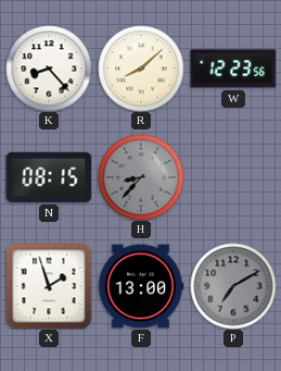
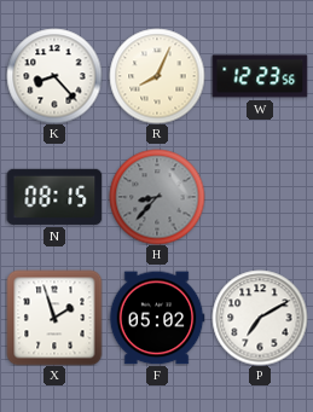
R: 8:08 -> 8:04
F: 13:00 -> 05:02
P dial: grey -> white
